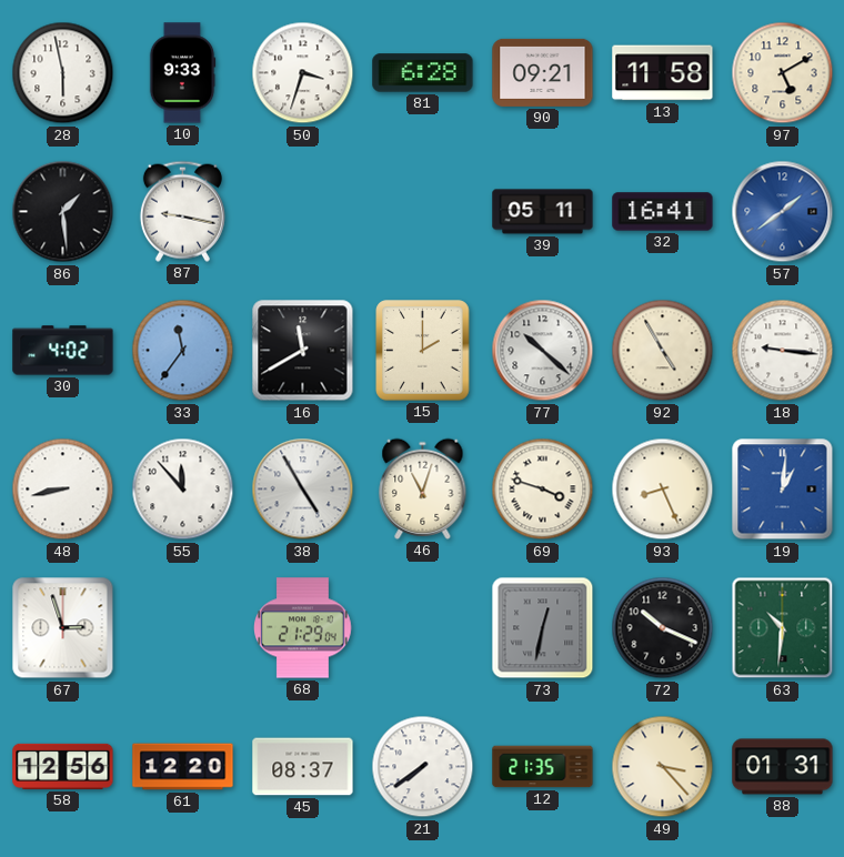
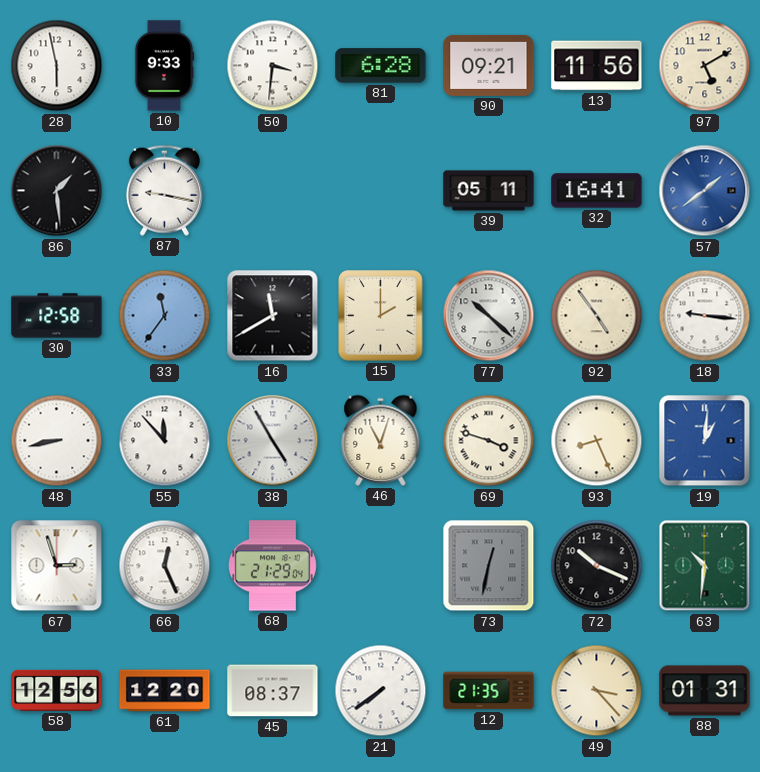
50: 3:33 -> 3:31
13: 11:58 -> 11:56
30: 4:02 -> 12:58
92: 4:55 -> 4:54
66: none -> 12:26
